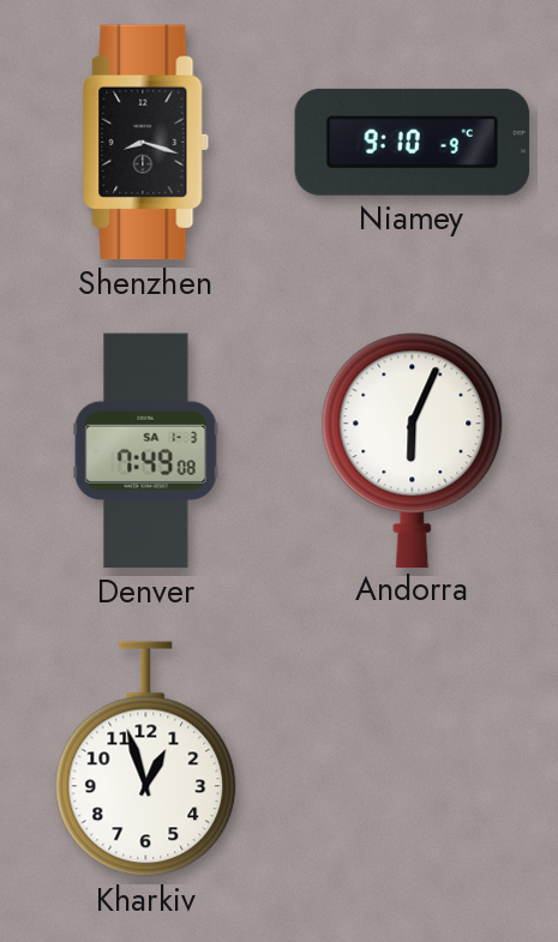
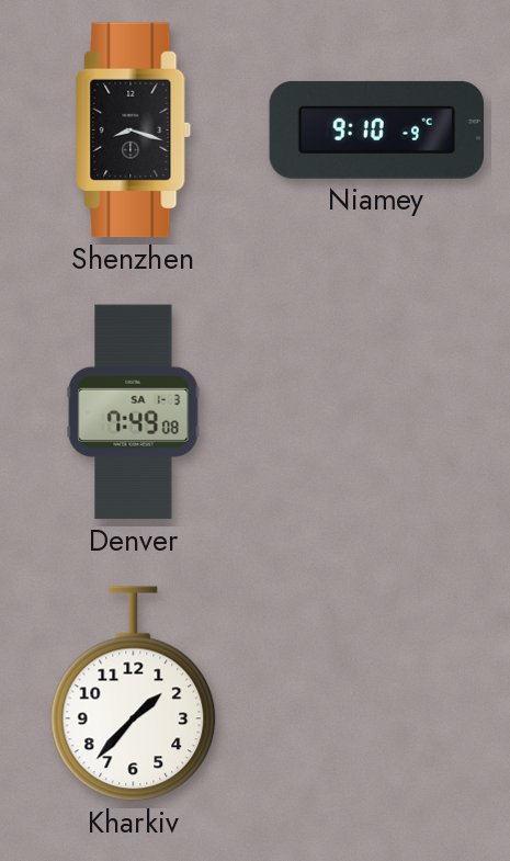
Andorra: 6:04 -> none
Kharkiv: 12:57 -> 1:37
